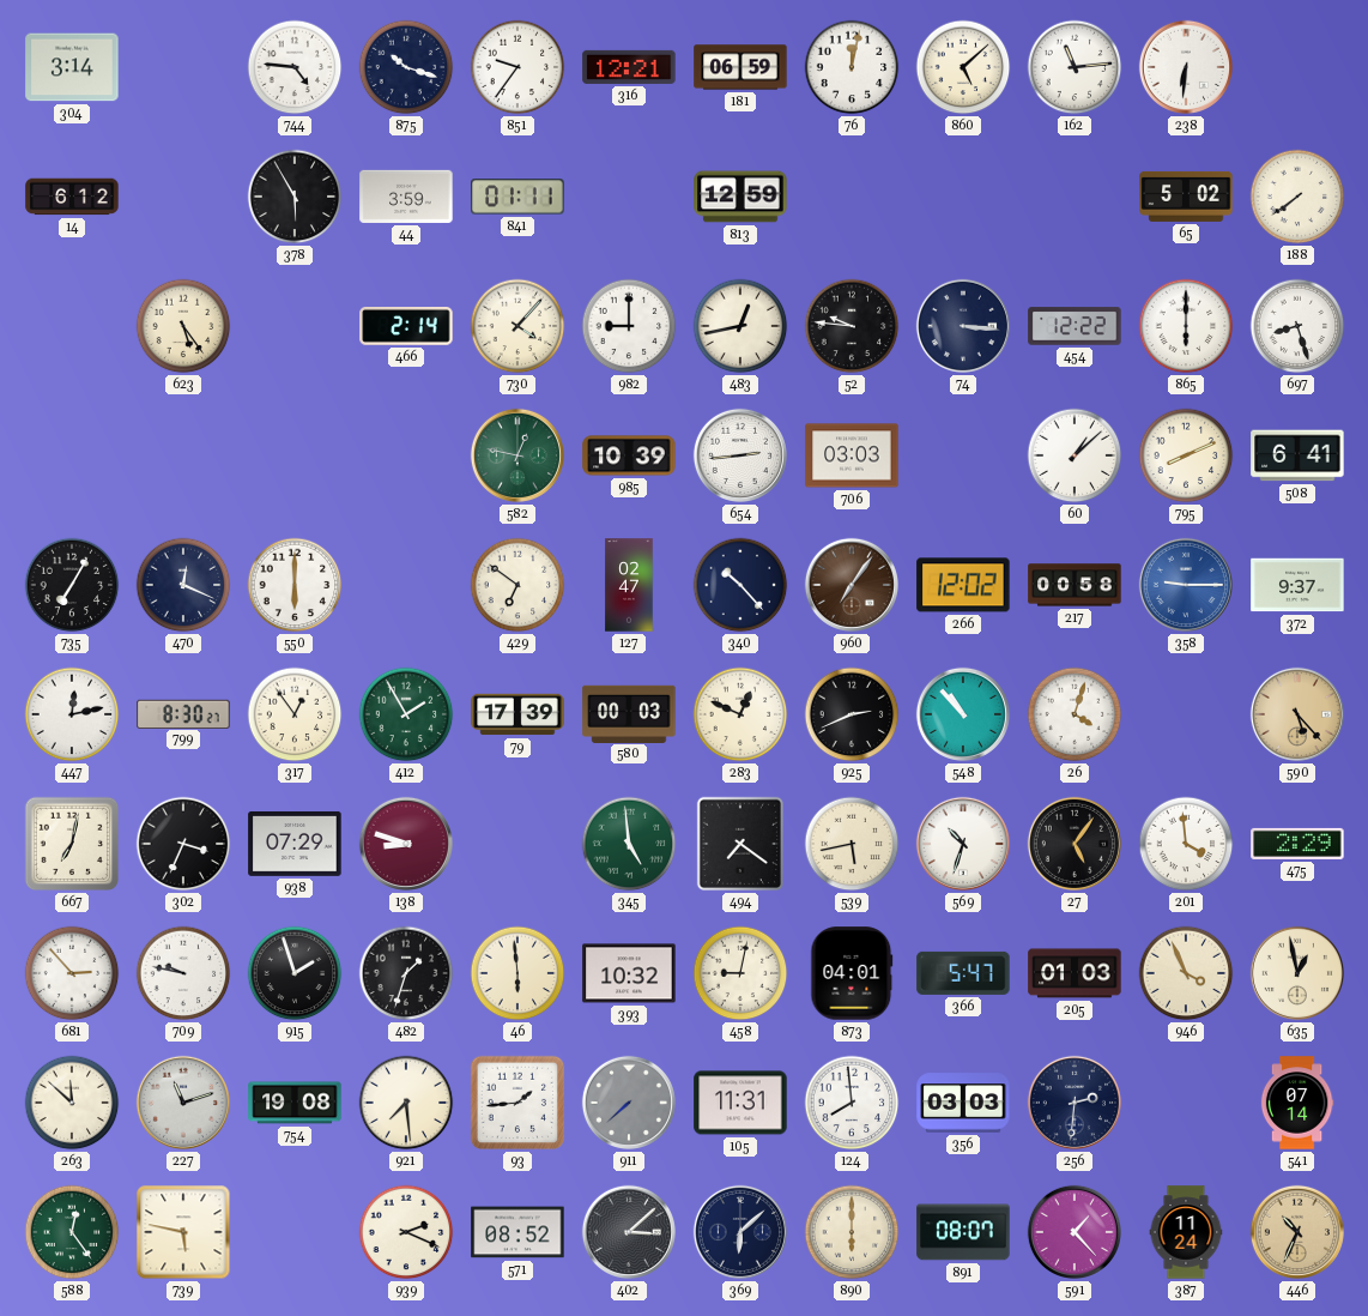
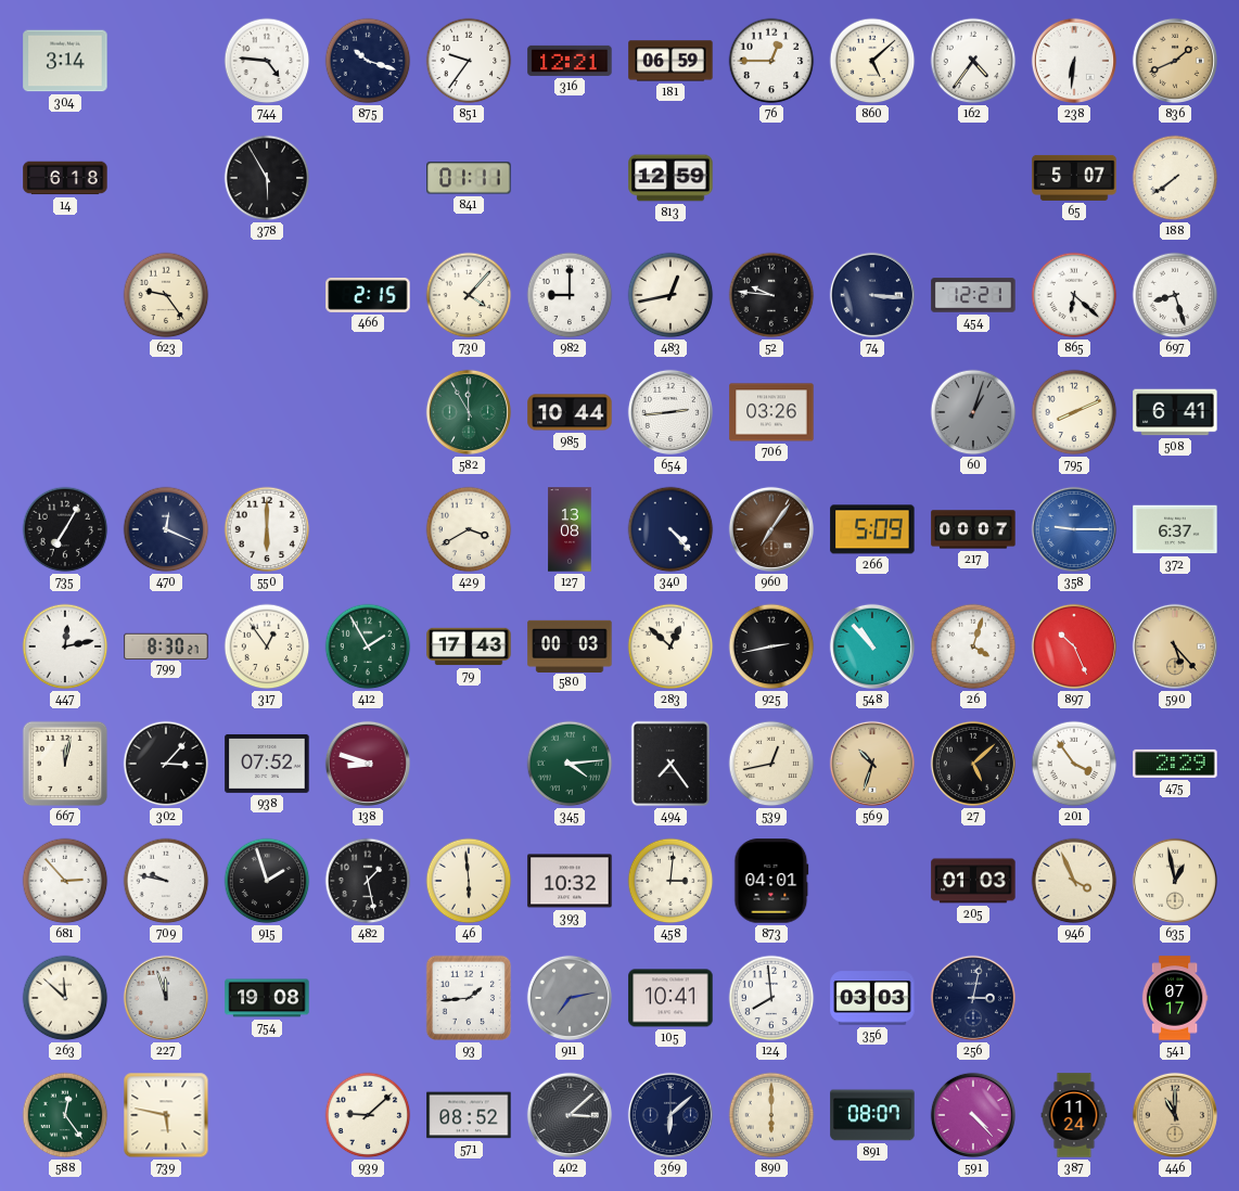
76: 12:02 -> 12:45
162: 11:14 -> 4:36
836: none -> 1:41
14: 6:12 -> 6:18
44: 3:59 -> none
65: 5:02 -> 5:07
623: 5:24 -> 9:24
466: 2:14 -> 2:15
454: 12:22 -> 12:21
865: 6:00 -> 6:22
582: 12:47 -> 11:55
985: 10:39 -> 10:44
706: 03:03 -> 03:26
60: 1:08 -> 1:03
60 dial: white -> grey
429: 6:51 -> 3:40
127: 02:47 -> 13:08
340: 10:23 -> 4:23
266: 12:02 -> 5:09
217: 00:58 -> 00:07
372: 9:37 -> 6:37
79: 17:39 -> 17:43
283: 12:49 -> 12:52
925: 2:41 -> 2:43
897: none -> 10:26
667: 7:02 -> 12:02
302: 3:34 -> 3:07
938: 07:29 -> 07:52
345: 4:59 -> 4:14
494: 7:21 -> 7:24
539: 5:43 -> 12:43
569 dial: white -> champagne
27: 5:06 -> 5:08
201: 3:59 -> 3:54
482: 1:33 -> 1:28
458: 9:02 -> 3:01
366: 5:47 -> none
227: 11:12 -> 11:57
921: 7:29 -> none
911: 7:38 -> 7:13
105: 11:31 -> 10:41
256: 2:31 -> 3:02
541: 07:14 -> 07:17
939: 2:19 -> 9:08
591: 1:23 -> 4:23
446: 10:34 -> 11:00
